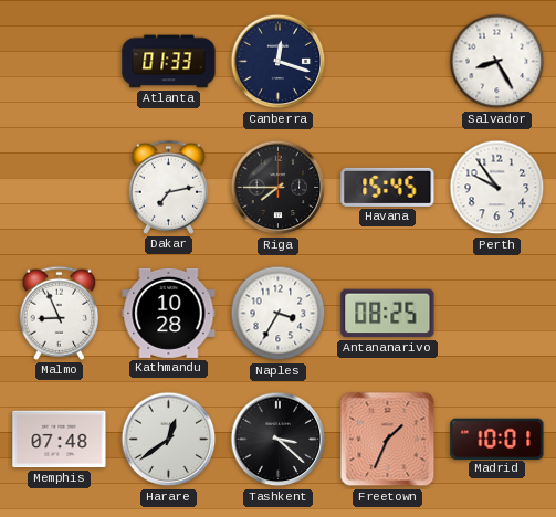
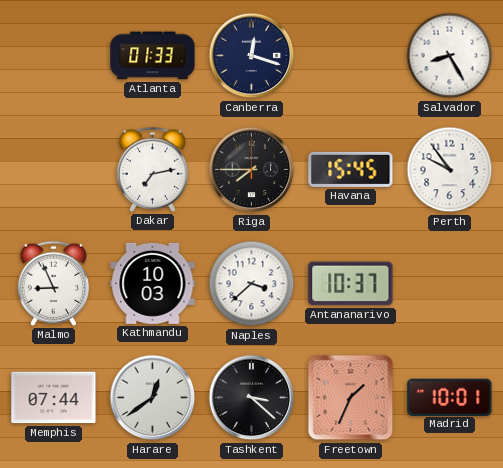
Kathmandu: 10:28 -> 10:03
Naples: 3:35 -> 3:38
Antananarivo: 08:25 -> 10:37
Memphis: 07:48 -> 07:44
